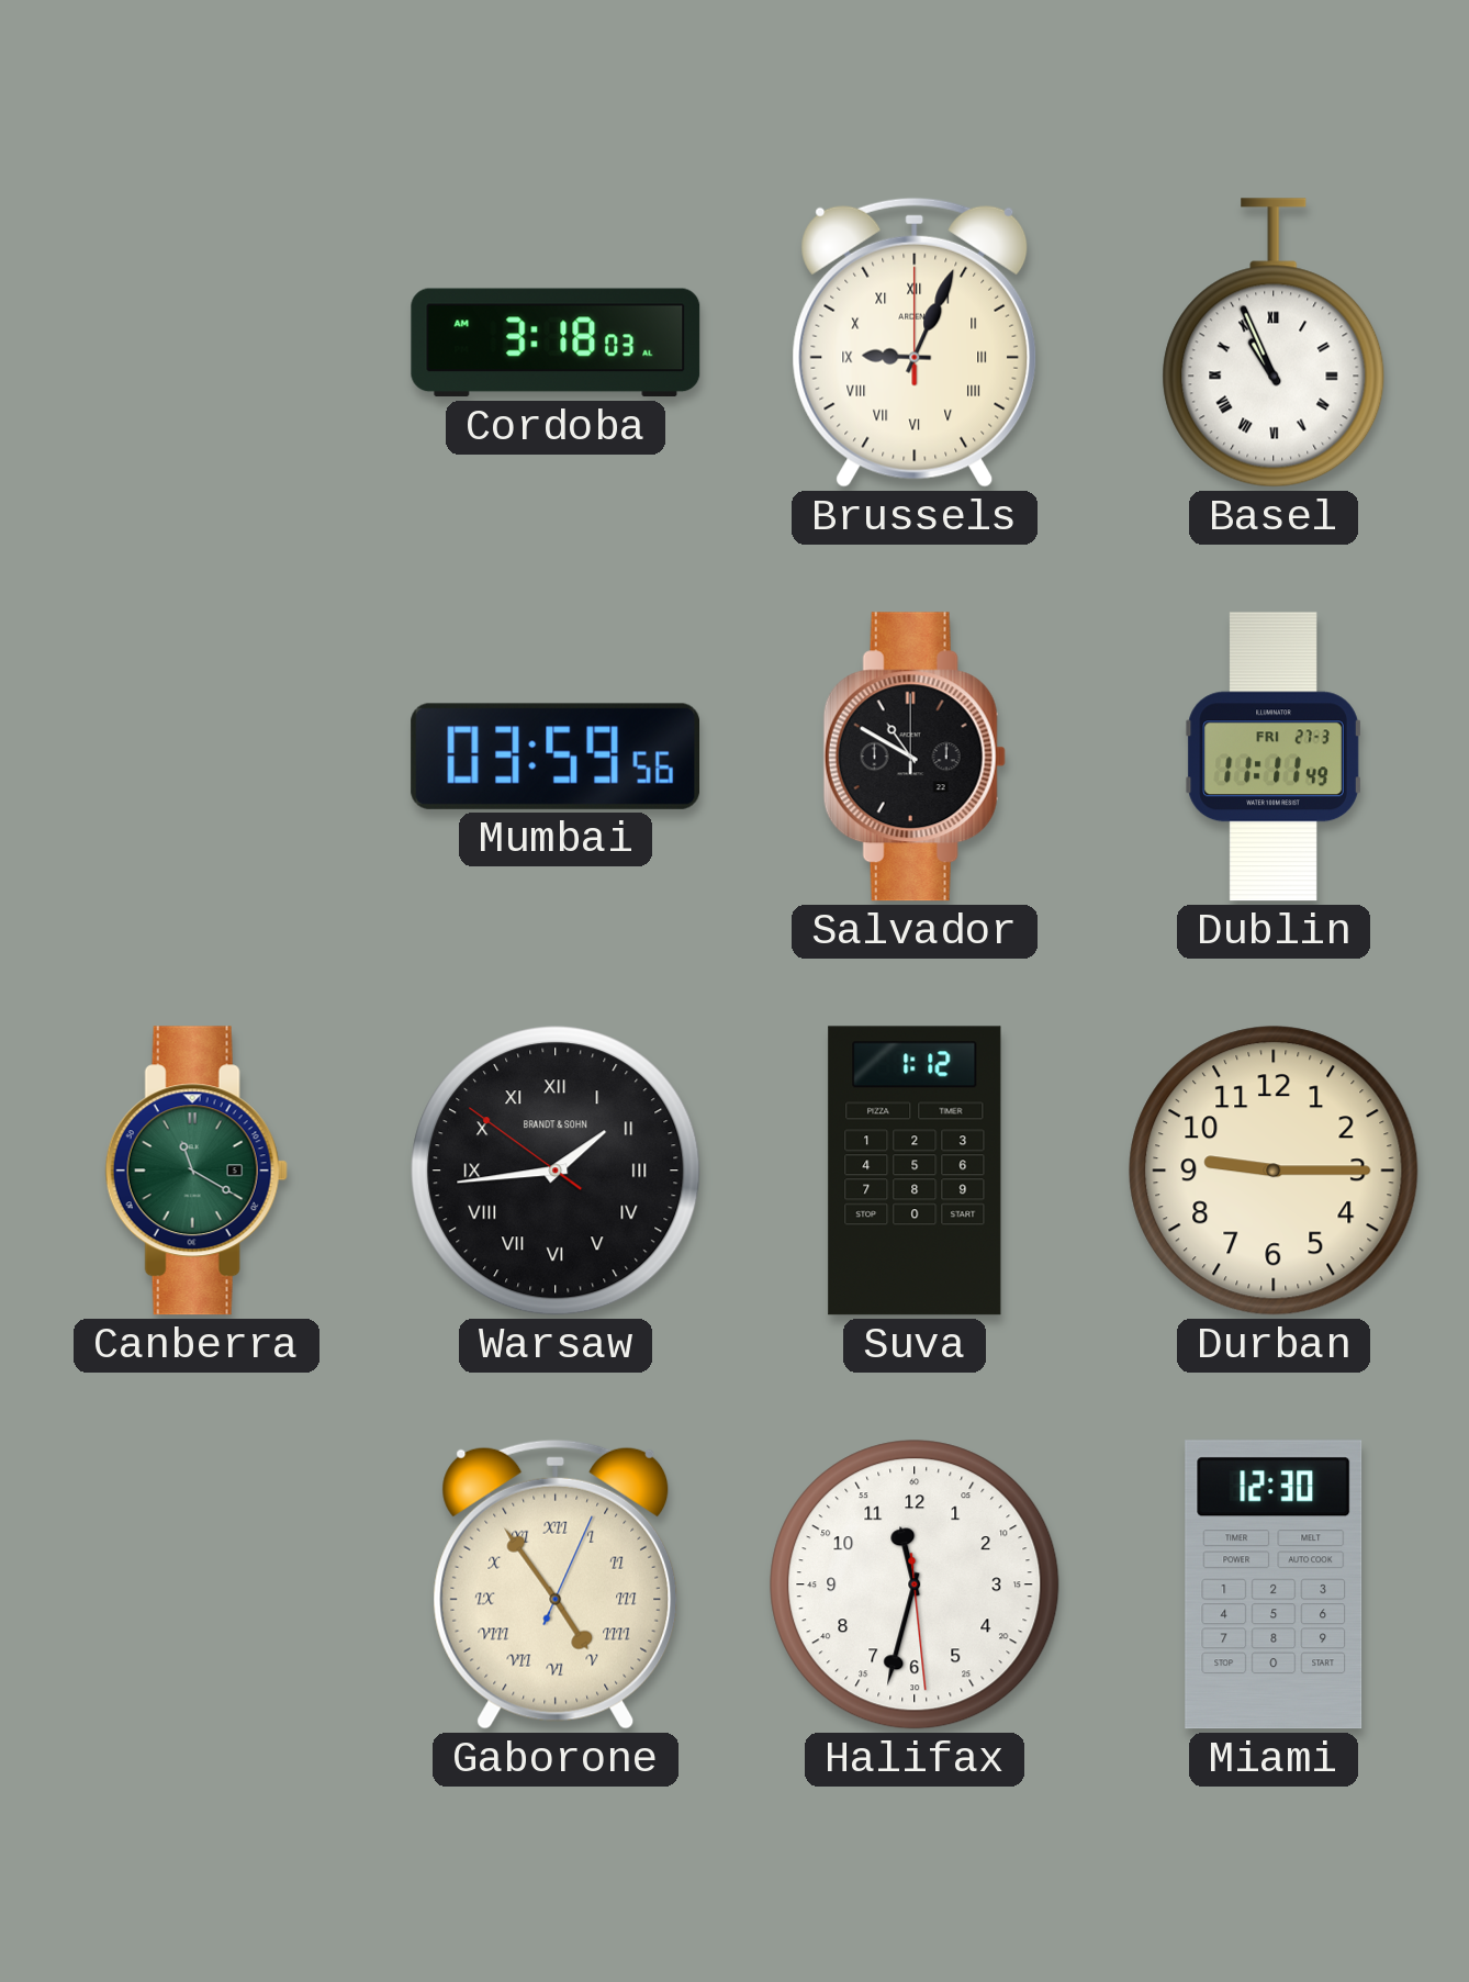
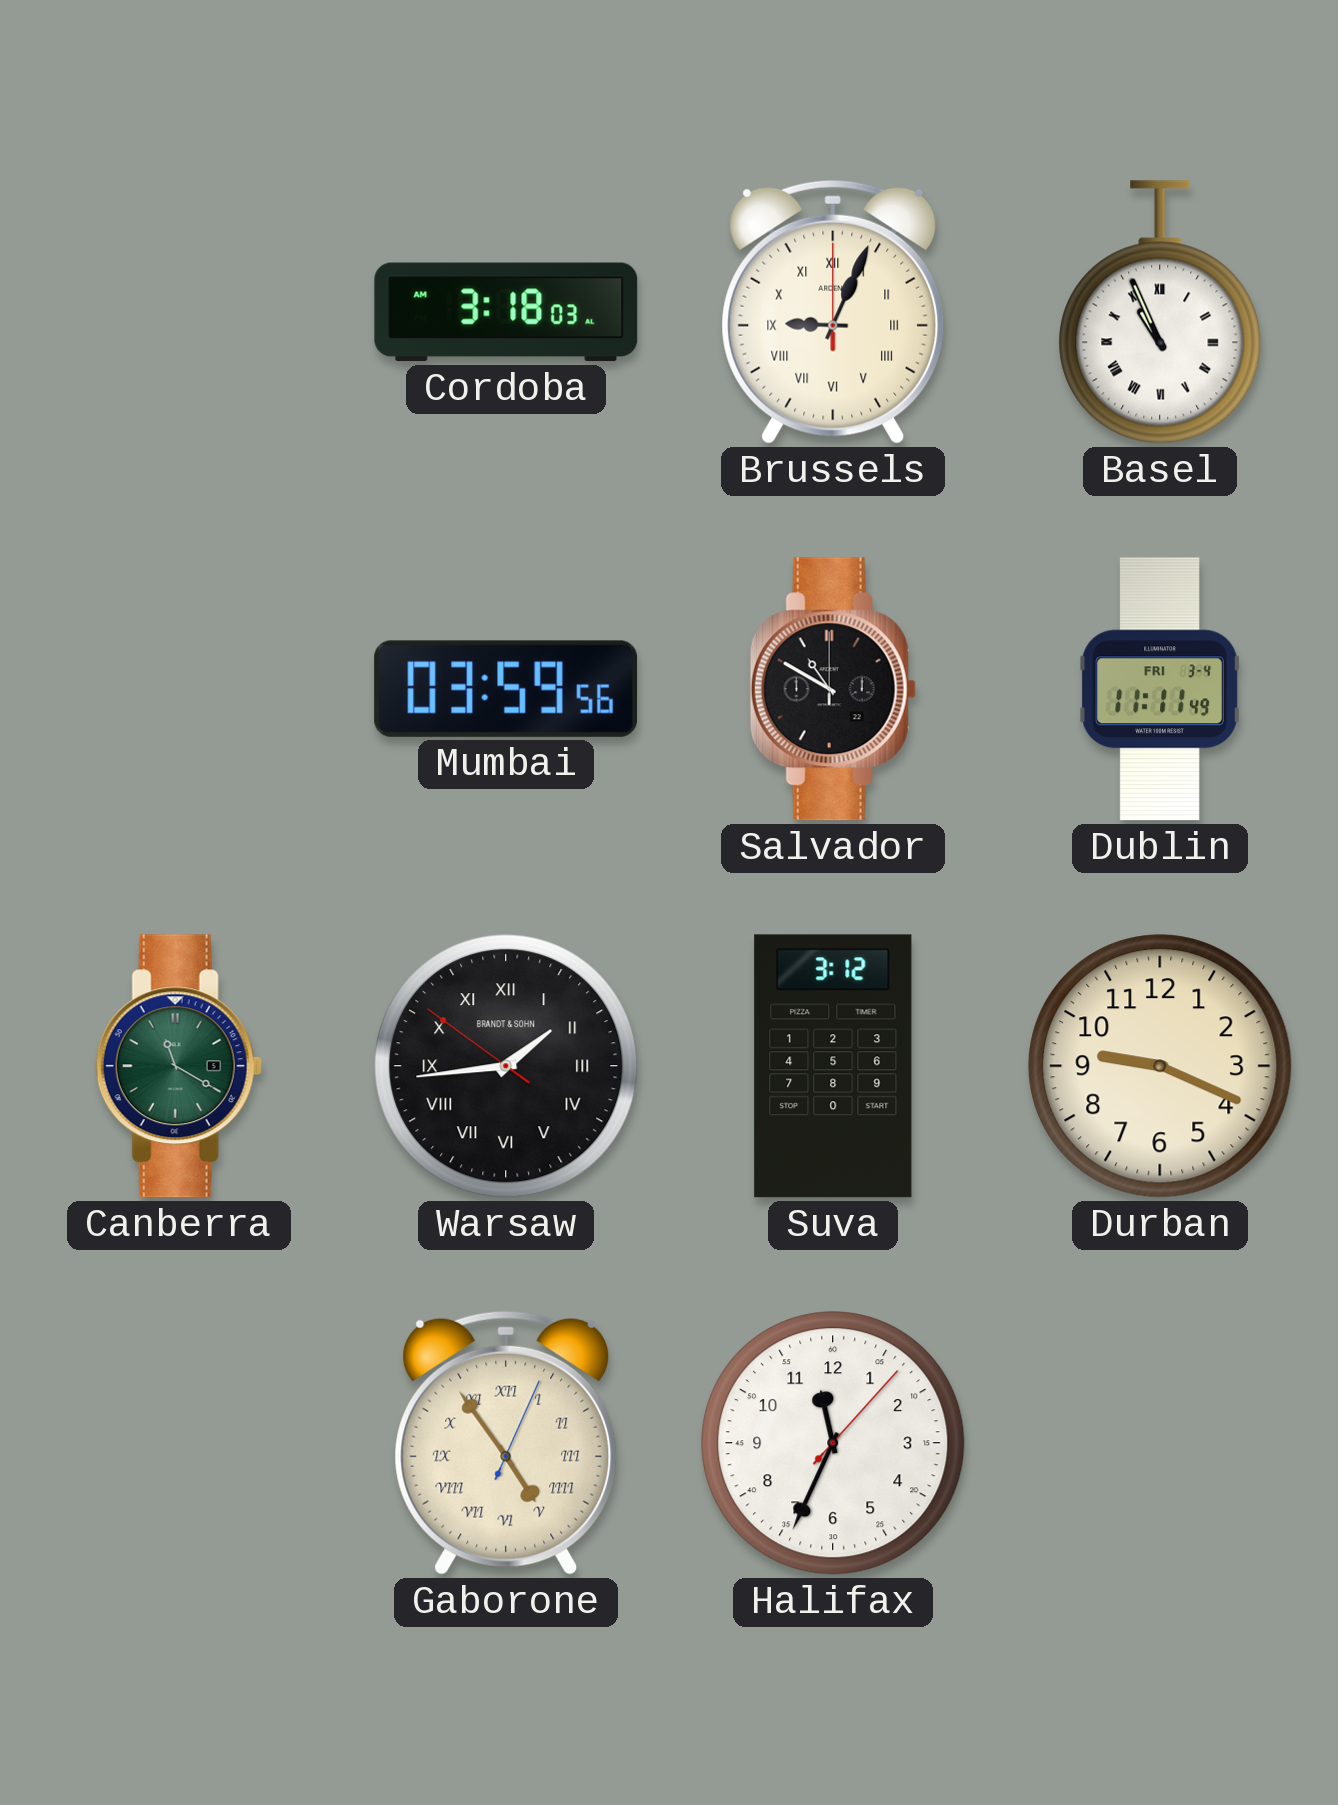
Dublin date: FRI 27-3 -> FRI 3-4
Suva: 1:12 -> 3:12
Durban: 9:15 -> 9:19
Halifax: 11:32 -> 11:34
Miami: 12:30 -> none
